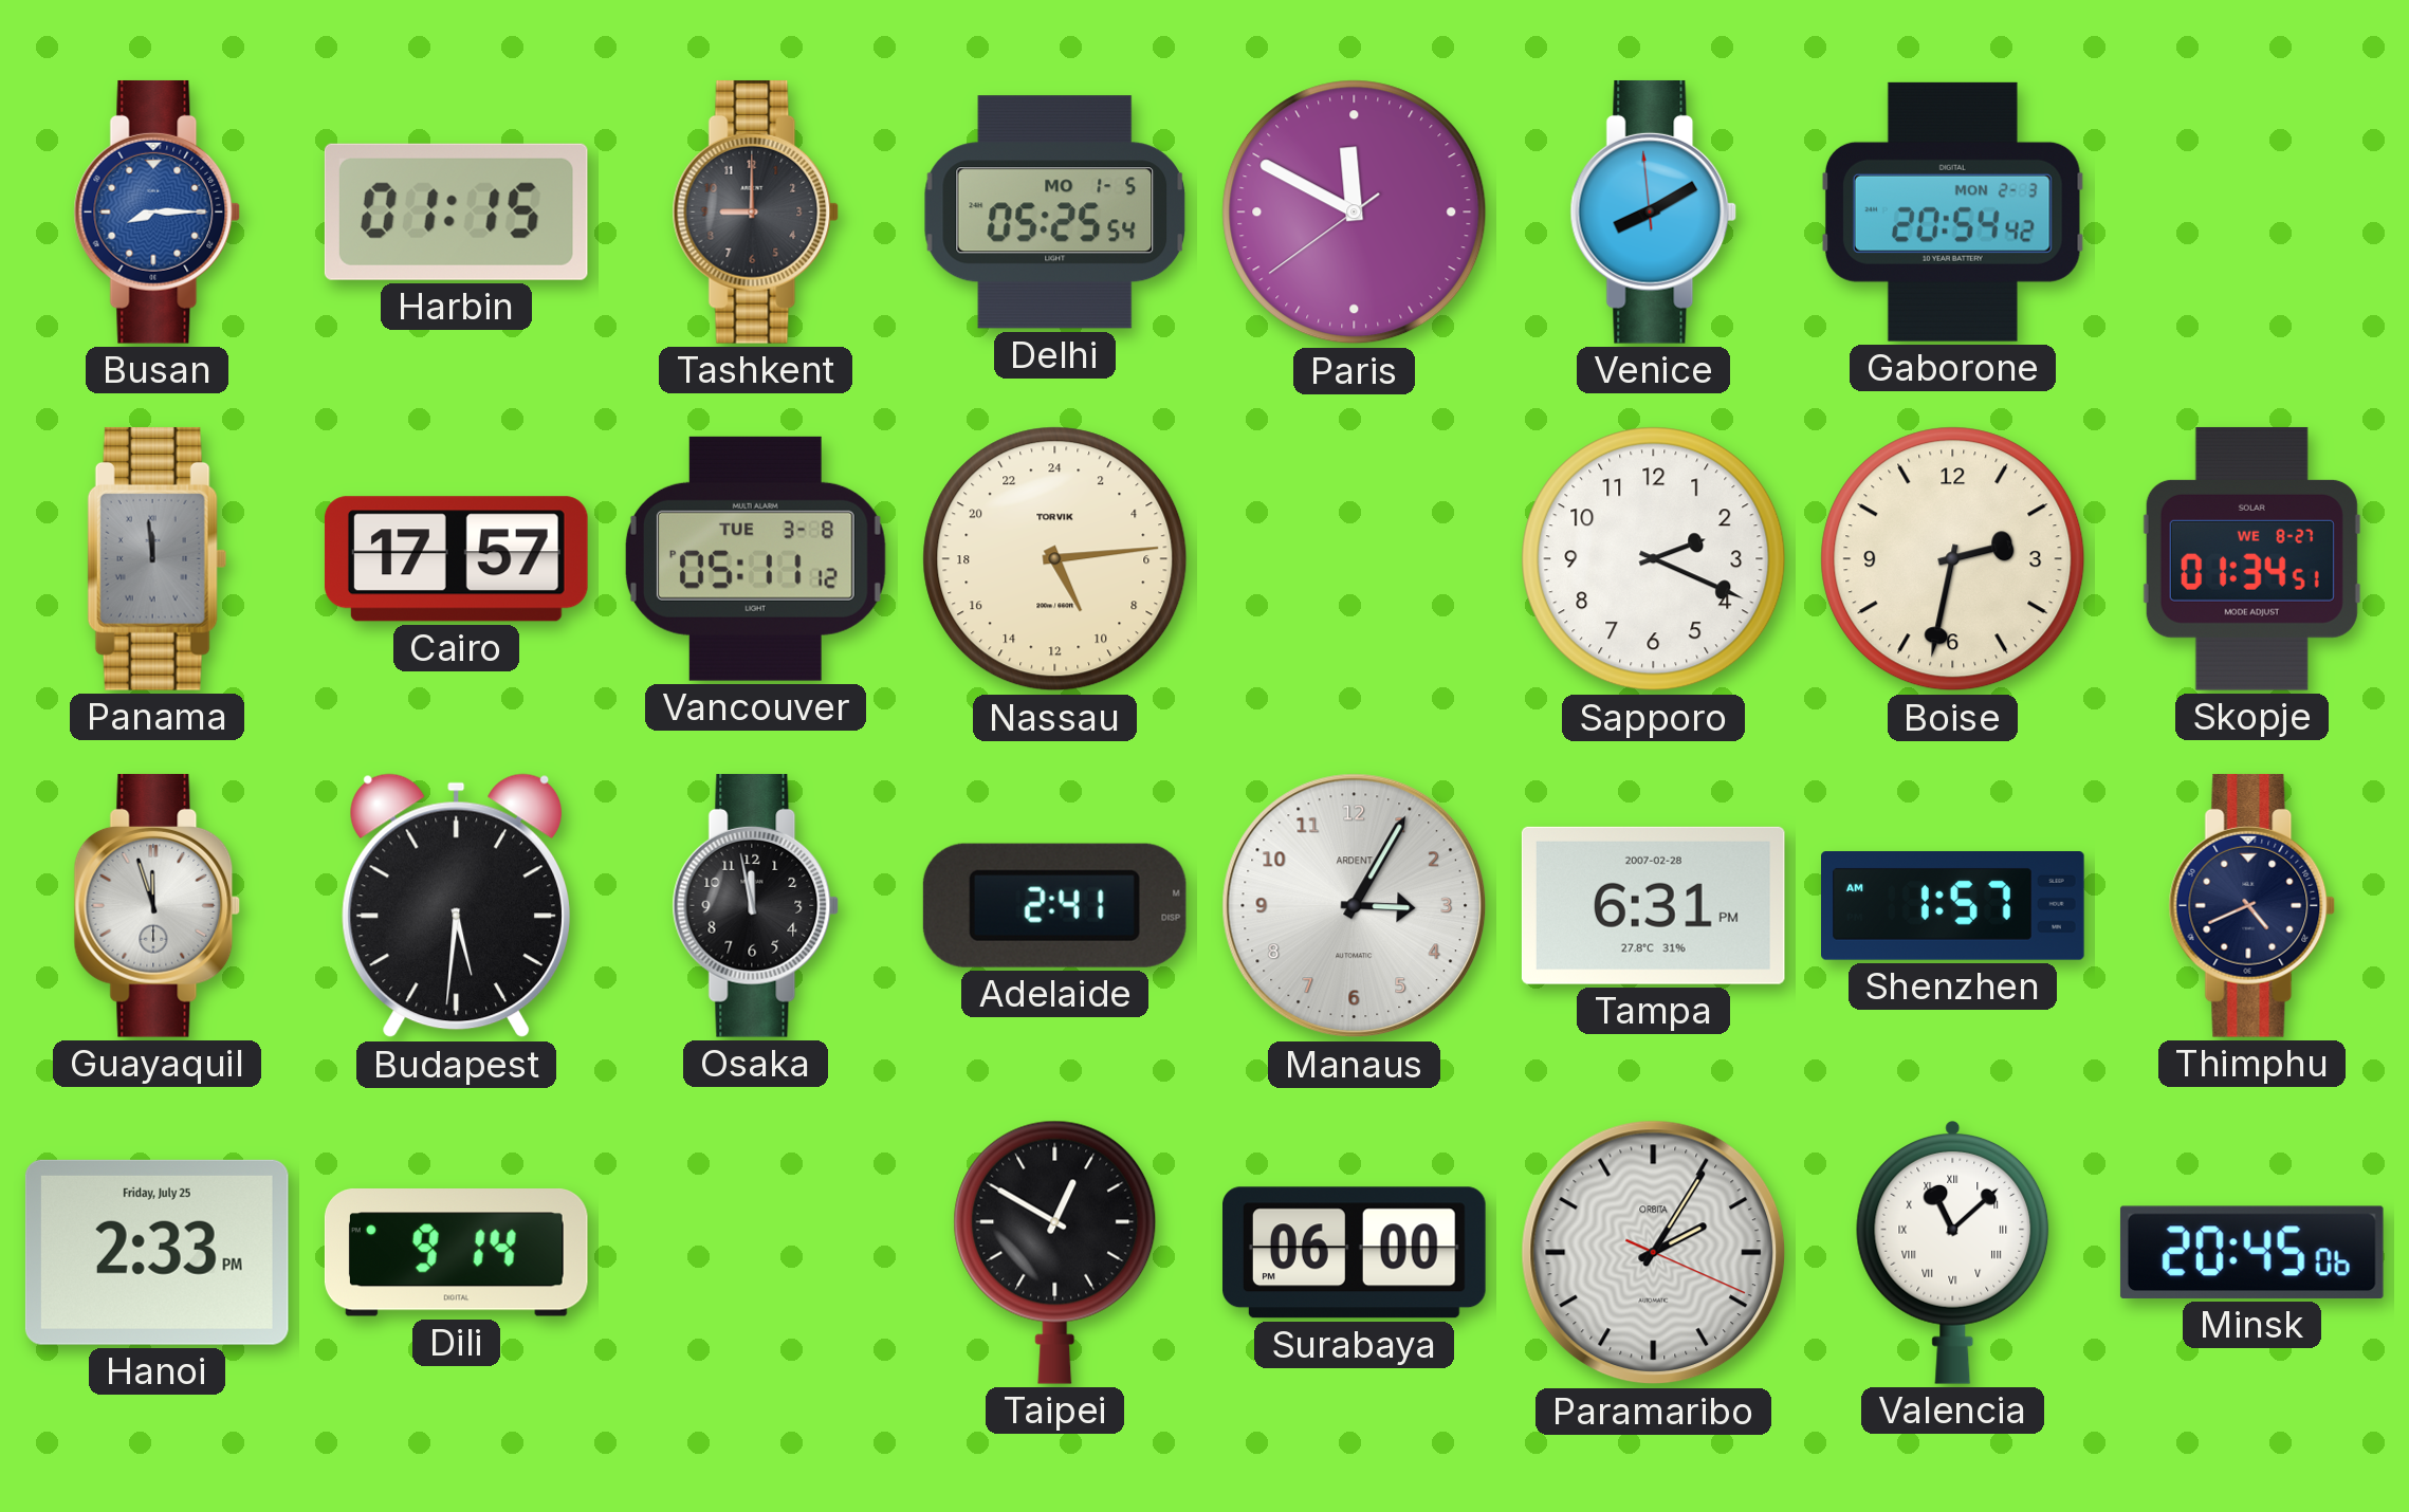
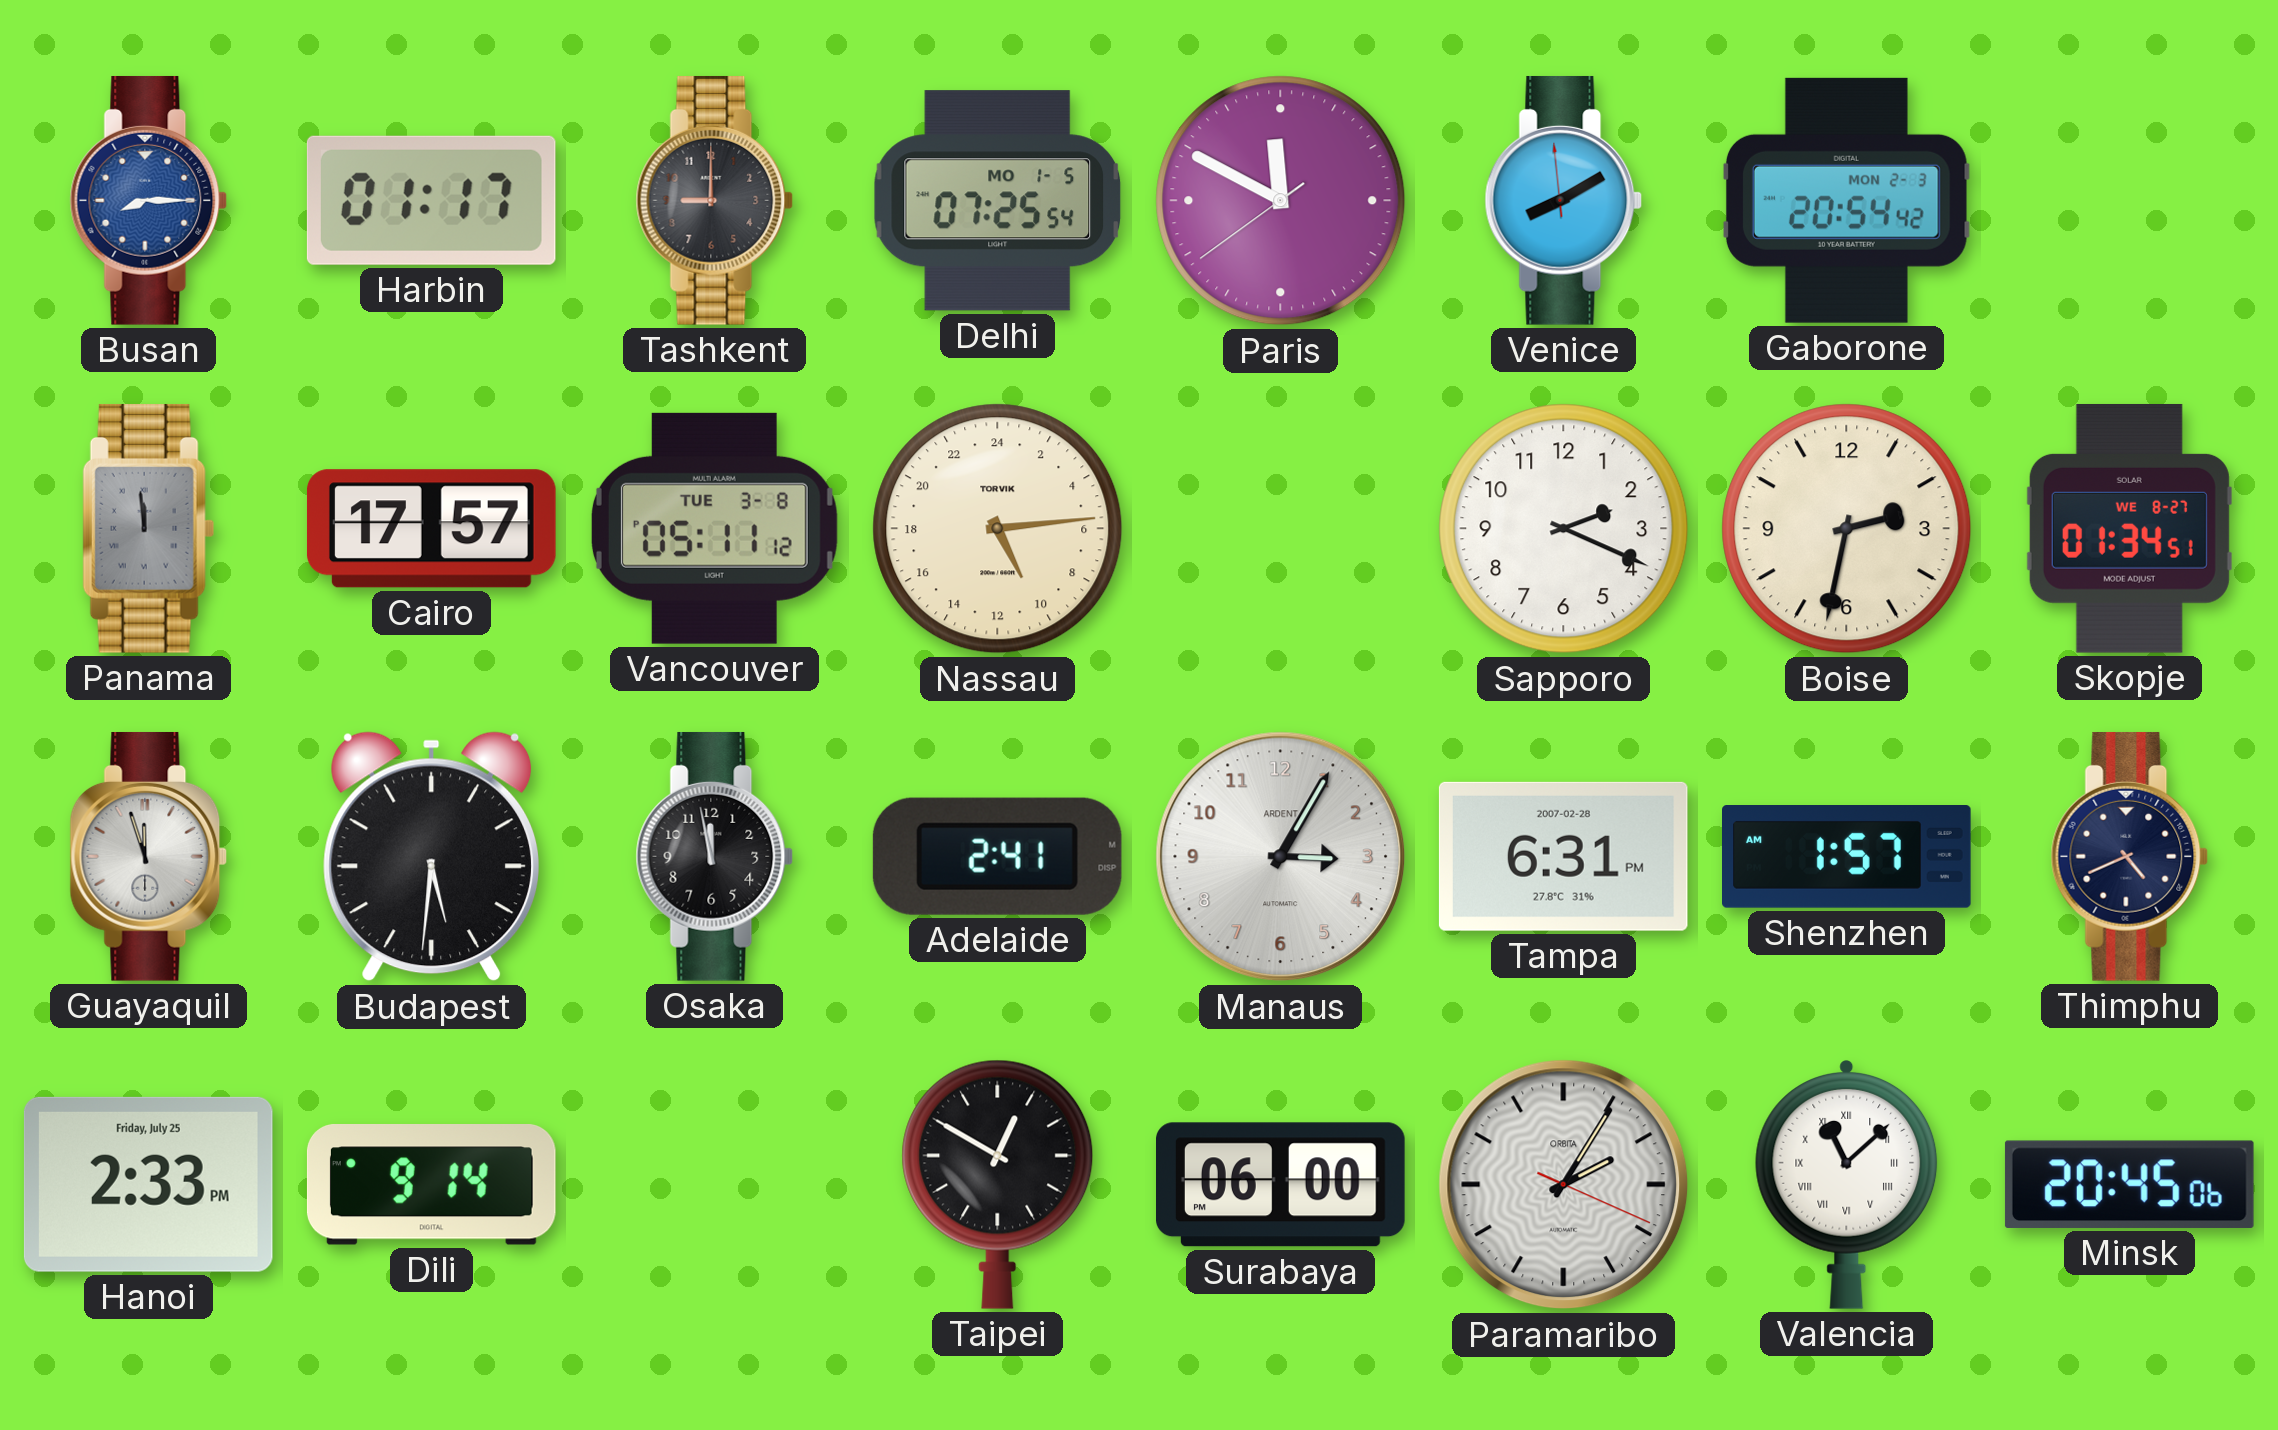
Harbin: 01:15 -> 01:17
Delhi: 05:25 -> 07:25
